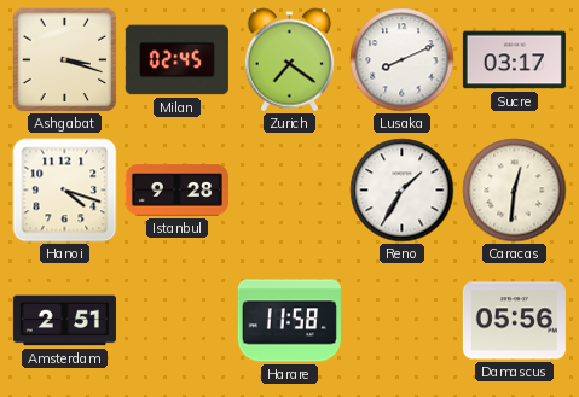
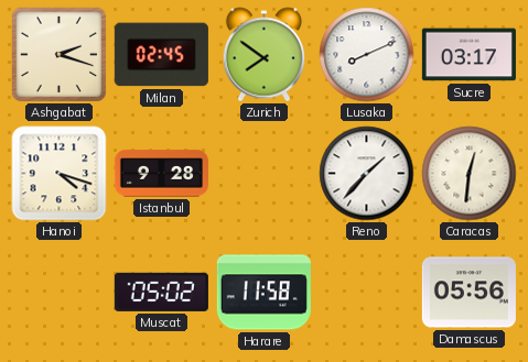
Ashgabat: 3:18 -> 2:18
Zurich: 7:21 -> 7:51
Reno: 1:35 -> 1:37
Amsterdam: 2:51 -> none
Muscat: none -> 05:02
